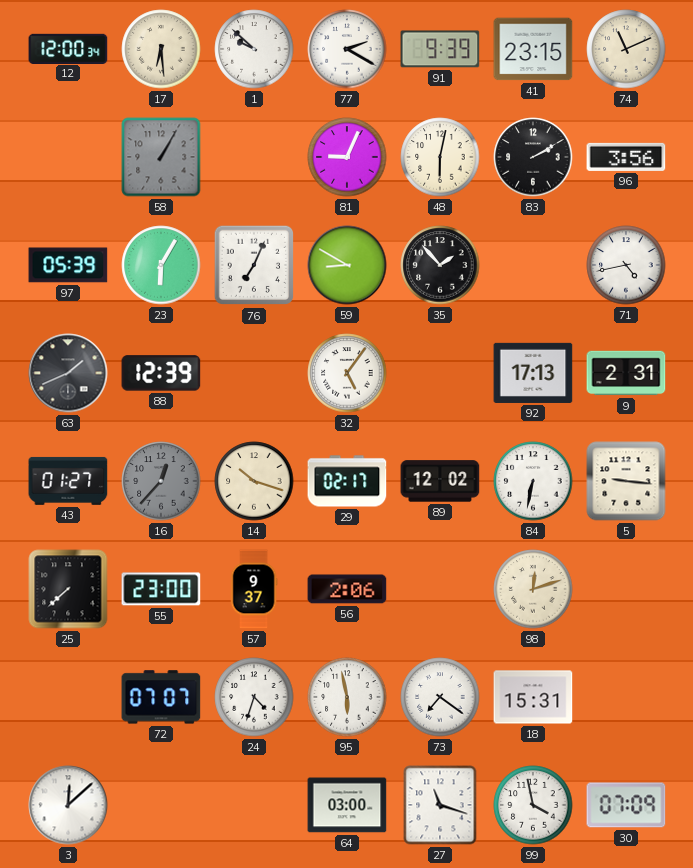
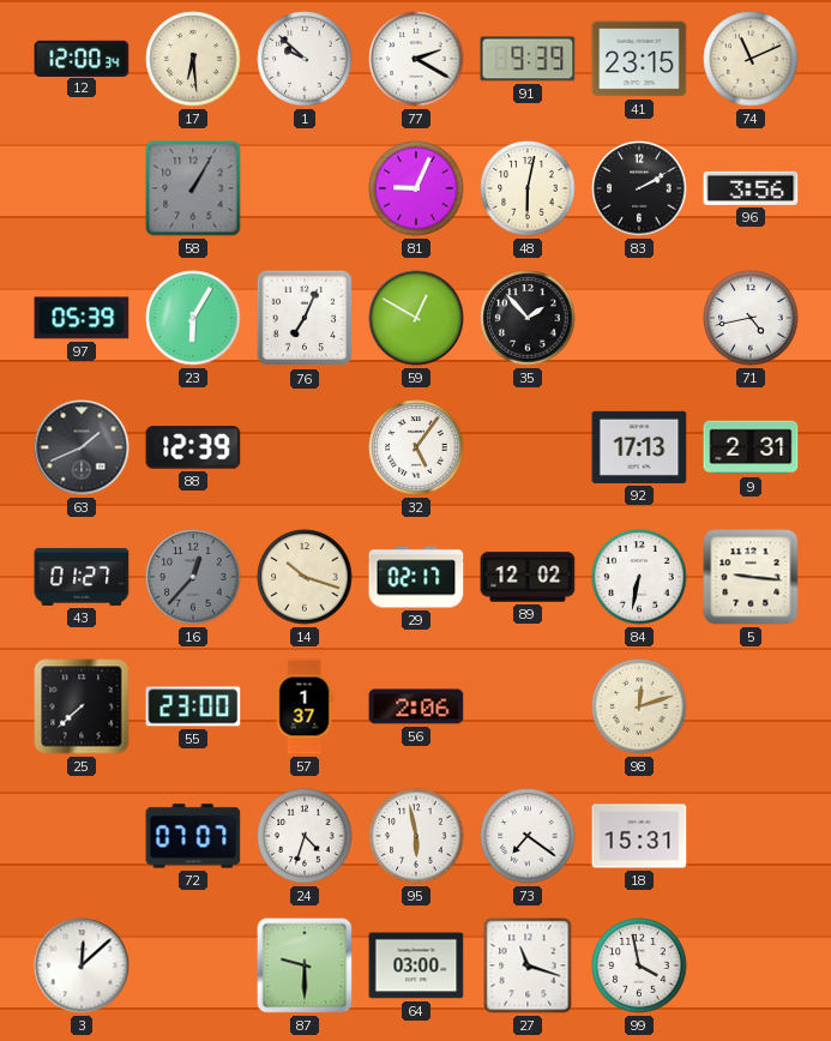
59: 8:50 -> 12:50
57: 9:37 -> 1:37
87: none -> 9:30
30: 07:09 -> none
